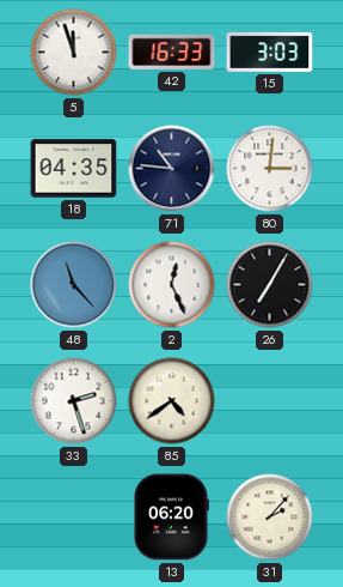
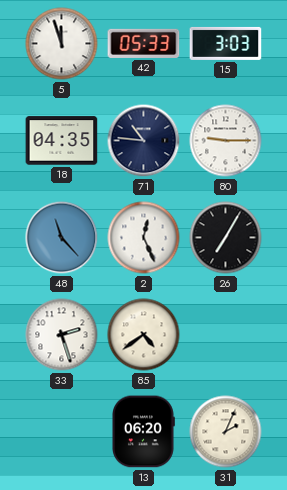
42: 16:33 -> 05:33
80: 3:01 -> 9:15
31: 2:07 -> 2:04
